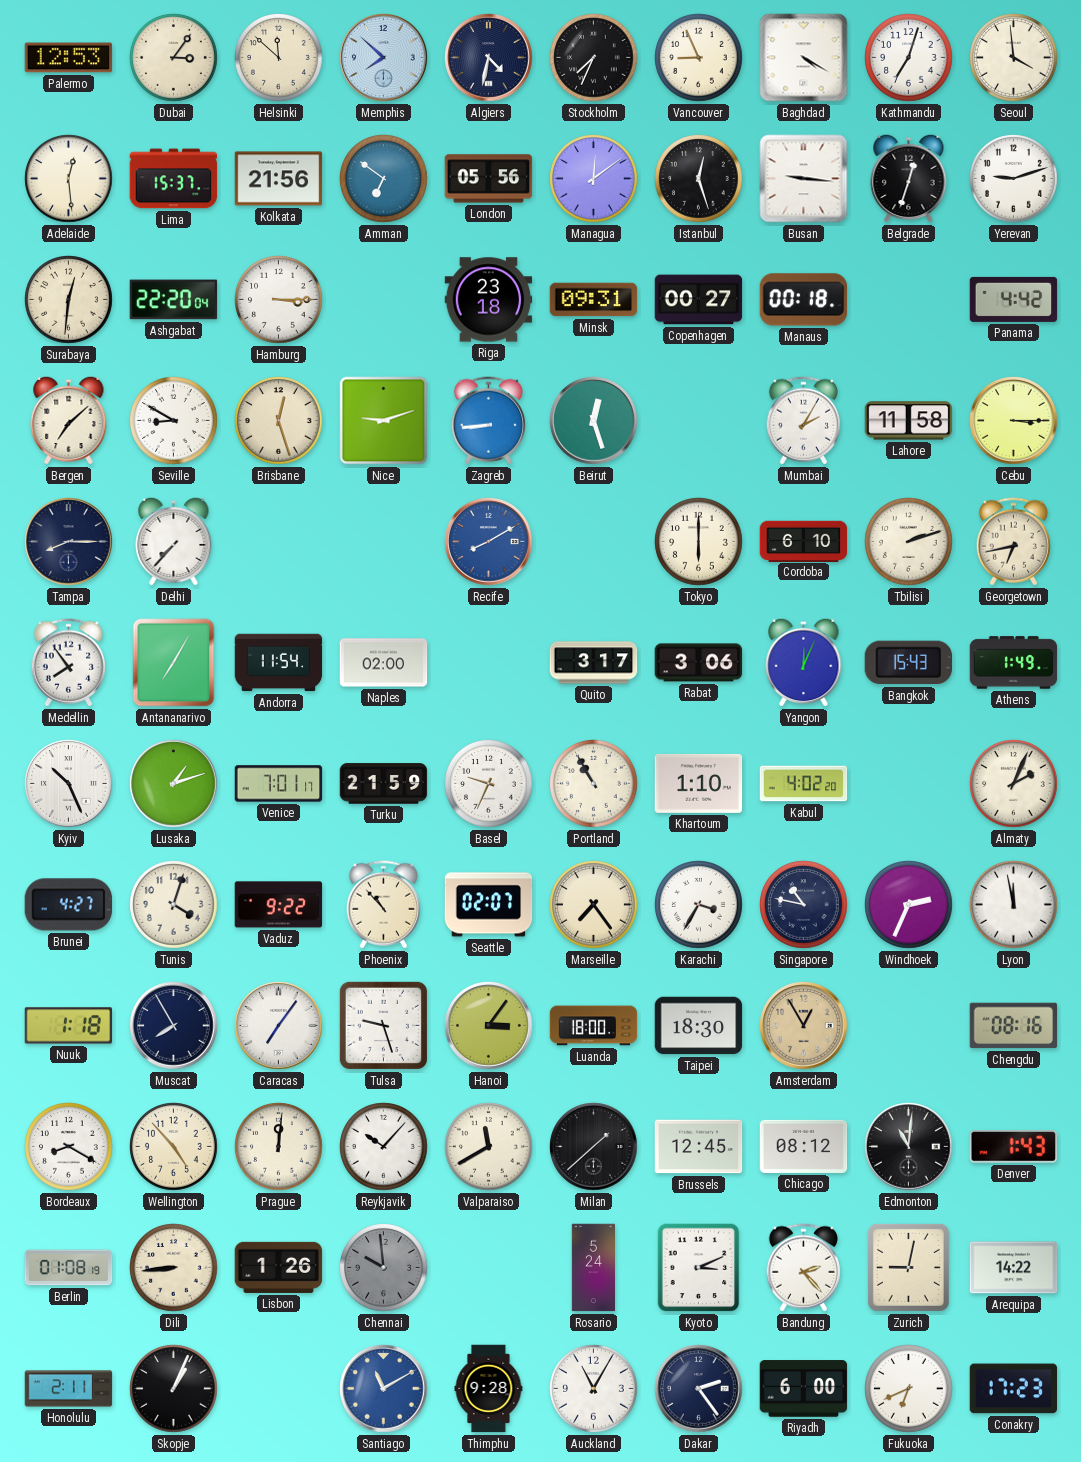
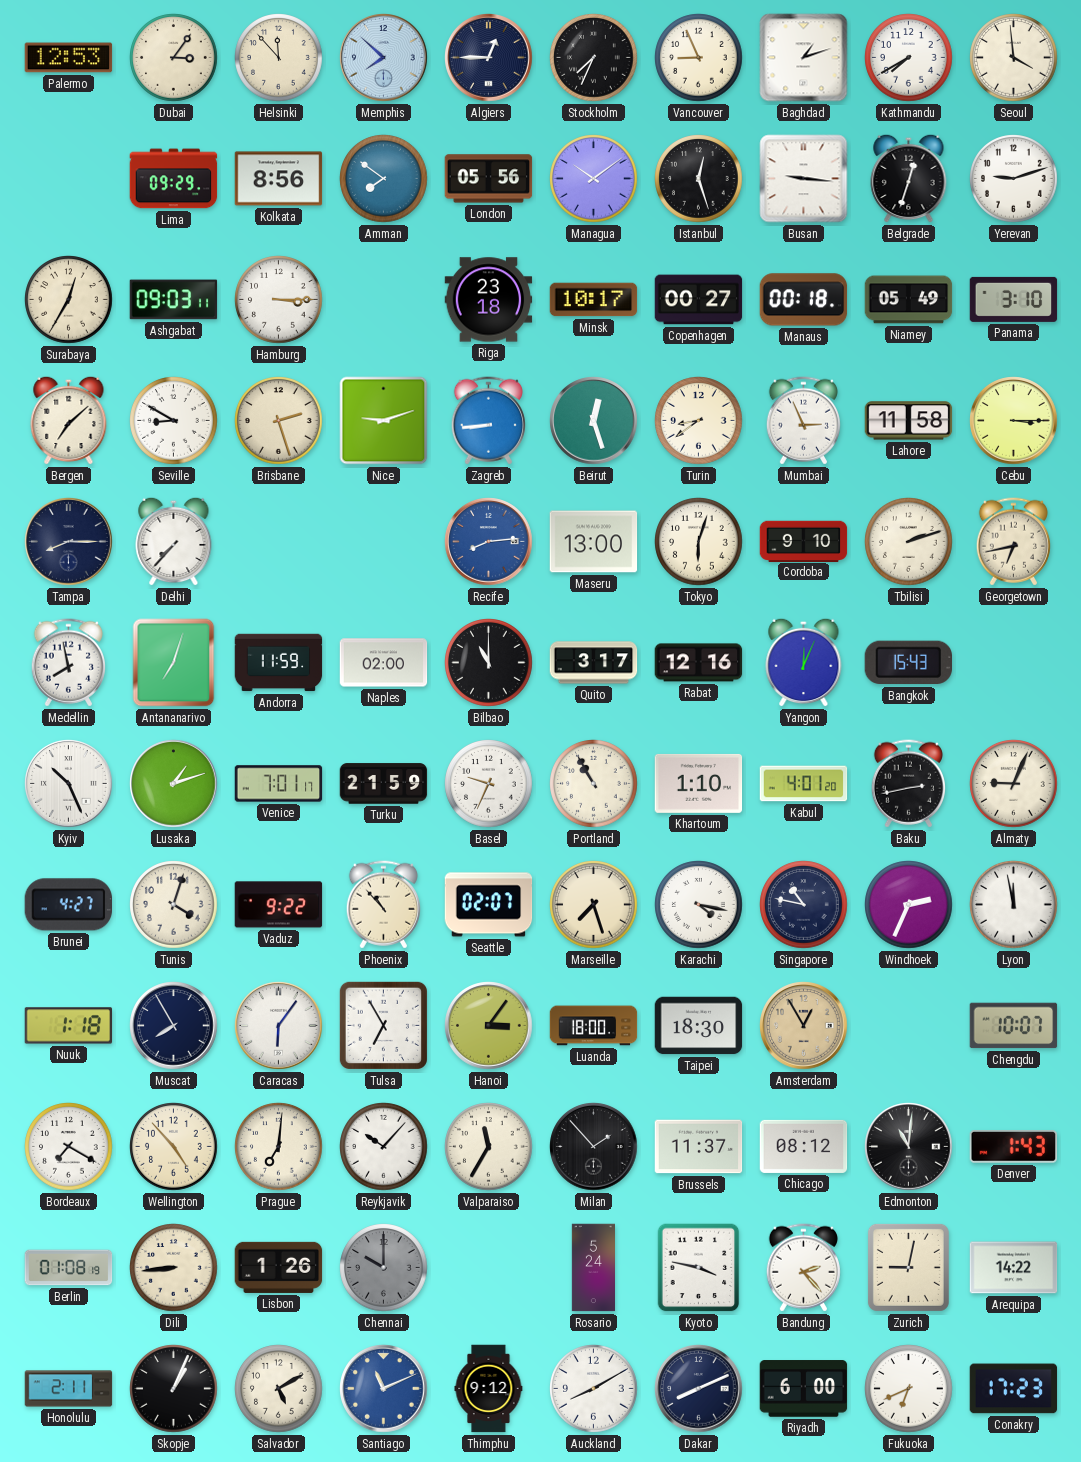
Helsinki: 11:52 -> 11:53
Algiers: 4:32 -> 12:45
Baghdad: 4:20 -> 1:12
Kathmandu: 7:03 -> 7:40
Adelaide: 12:29 -> none
Lima: 15:37 -> 09:29
Kolkata: 21:56 -> 8:56
Amman: 6:51 -> 7:51
Managua: 12:09 -> 10:09
Surabaya: 12:31 -> 12:35
Ashgabat: 22:20 -> 09:03
Minsk: 09:31 -> 10:17
Niamey: none -> 05:49
Panama: 4:42 -> 3:10
Brisbane: 12:27 -> 2:27
Turin: none -> 8:39
Mumbai: 2:05 -> 2:56
Recife: 8:10 -> 8:14
Maseru: none -> 13:00
Tokyo: 6:00 -> 6:03
Cordoba: 6:10 -> 9:10
Medellin: 7:54 -> 7:58
Antananarivo: 7:05 -> 7:03
Andorra: 11:54 -> 11:59
Bilbao: none -> 11:00
Rabat: 3:06 -> 12:16
Athens: 1:49 -> none
Kabul: 4:02 -> 4:01
Baku: none -> 2:43
Almaty: 2:04 -> 9:04
Marseille: 7:24 -> 7:27
Karachi: 3:35 -> 4:17
Caracas: 7:06 -> 6:06
Tulsa: 9:27 -> 6:55
Chengdu: 08:16 -> 10:07
Bordeaux: 8:20 -> 7:20
Prague: 12:01 -> 7:01
Valparaiso: 11:40 -> 11:35
Milan: 1:38 -> 1:53
Brussels: 12:45 -> 11:37
Chennai: 9:59 -> 10:00
Kyoto: 3:11 -> 3:47
Salvador: none -> 5:10
Santiago: 11:10 -> 11:11
Thimphu: 9:28 -> 9:12
Auckland: 11:05 -> 8:10
Dakar: 2:24 -> 8:11
